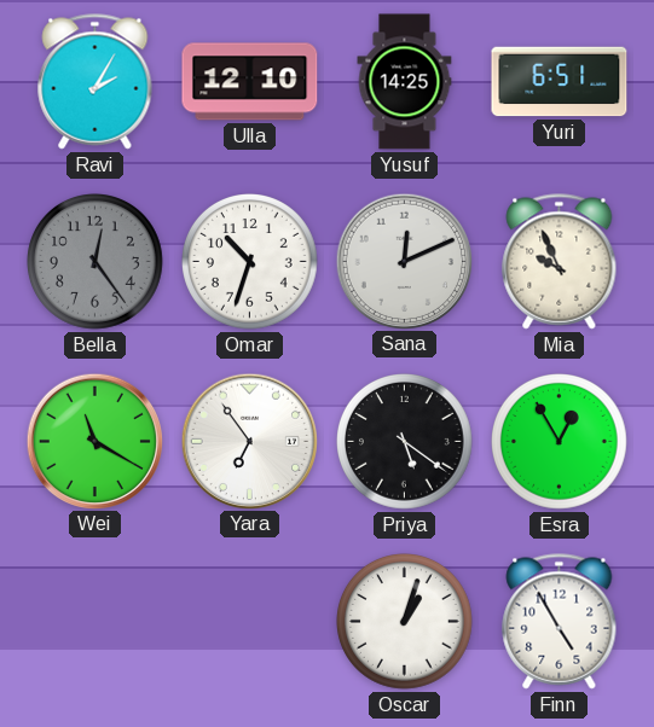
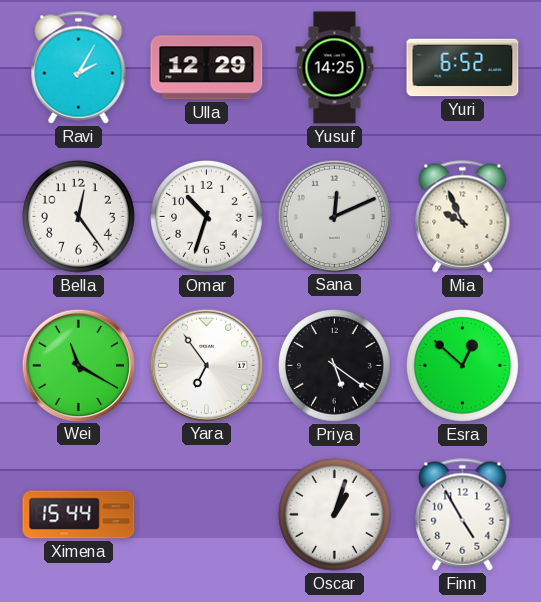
Ulla: 12:10 -> 12:29
Yuri: 6:51 -> 6:52
Bella dial: grey -> white
Esra: 12:55 -> 12:52
Ximena: none -> 15:44
